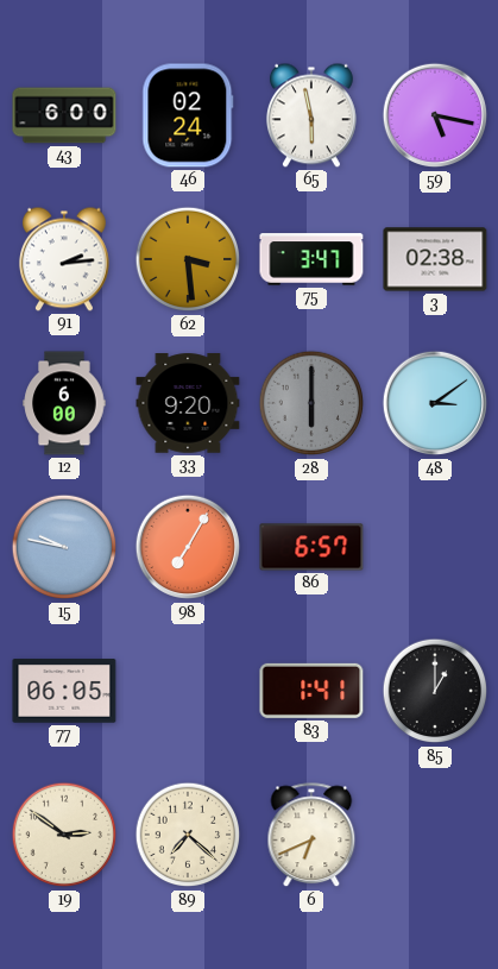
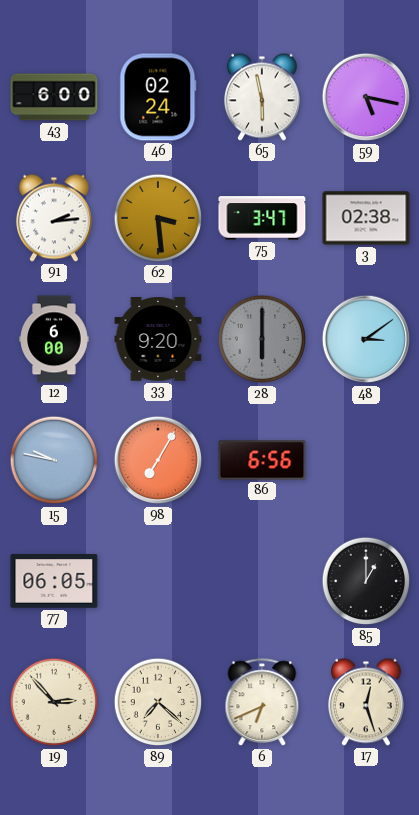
86: 6:57 -> 6:56
83: 1:41 -> none
19: 2:51 -> 2:53
17: none -> 12:27
